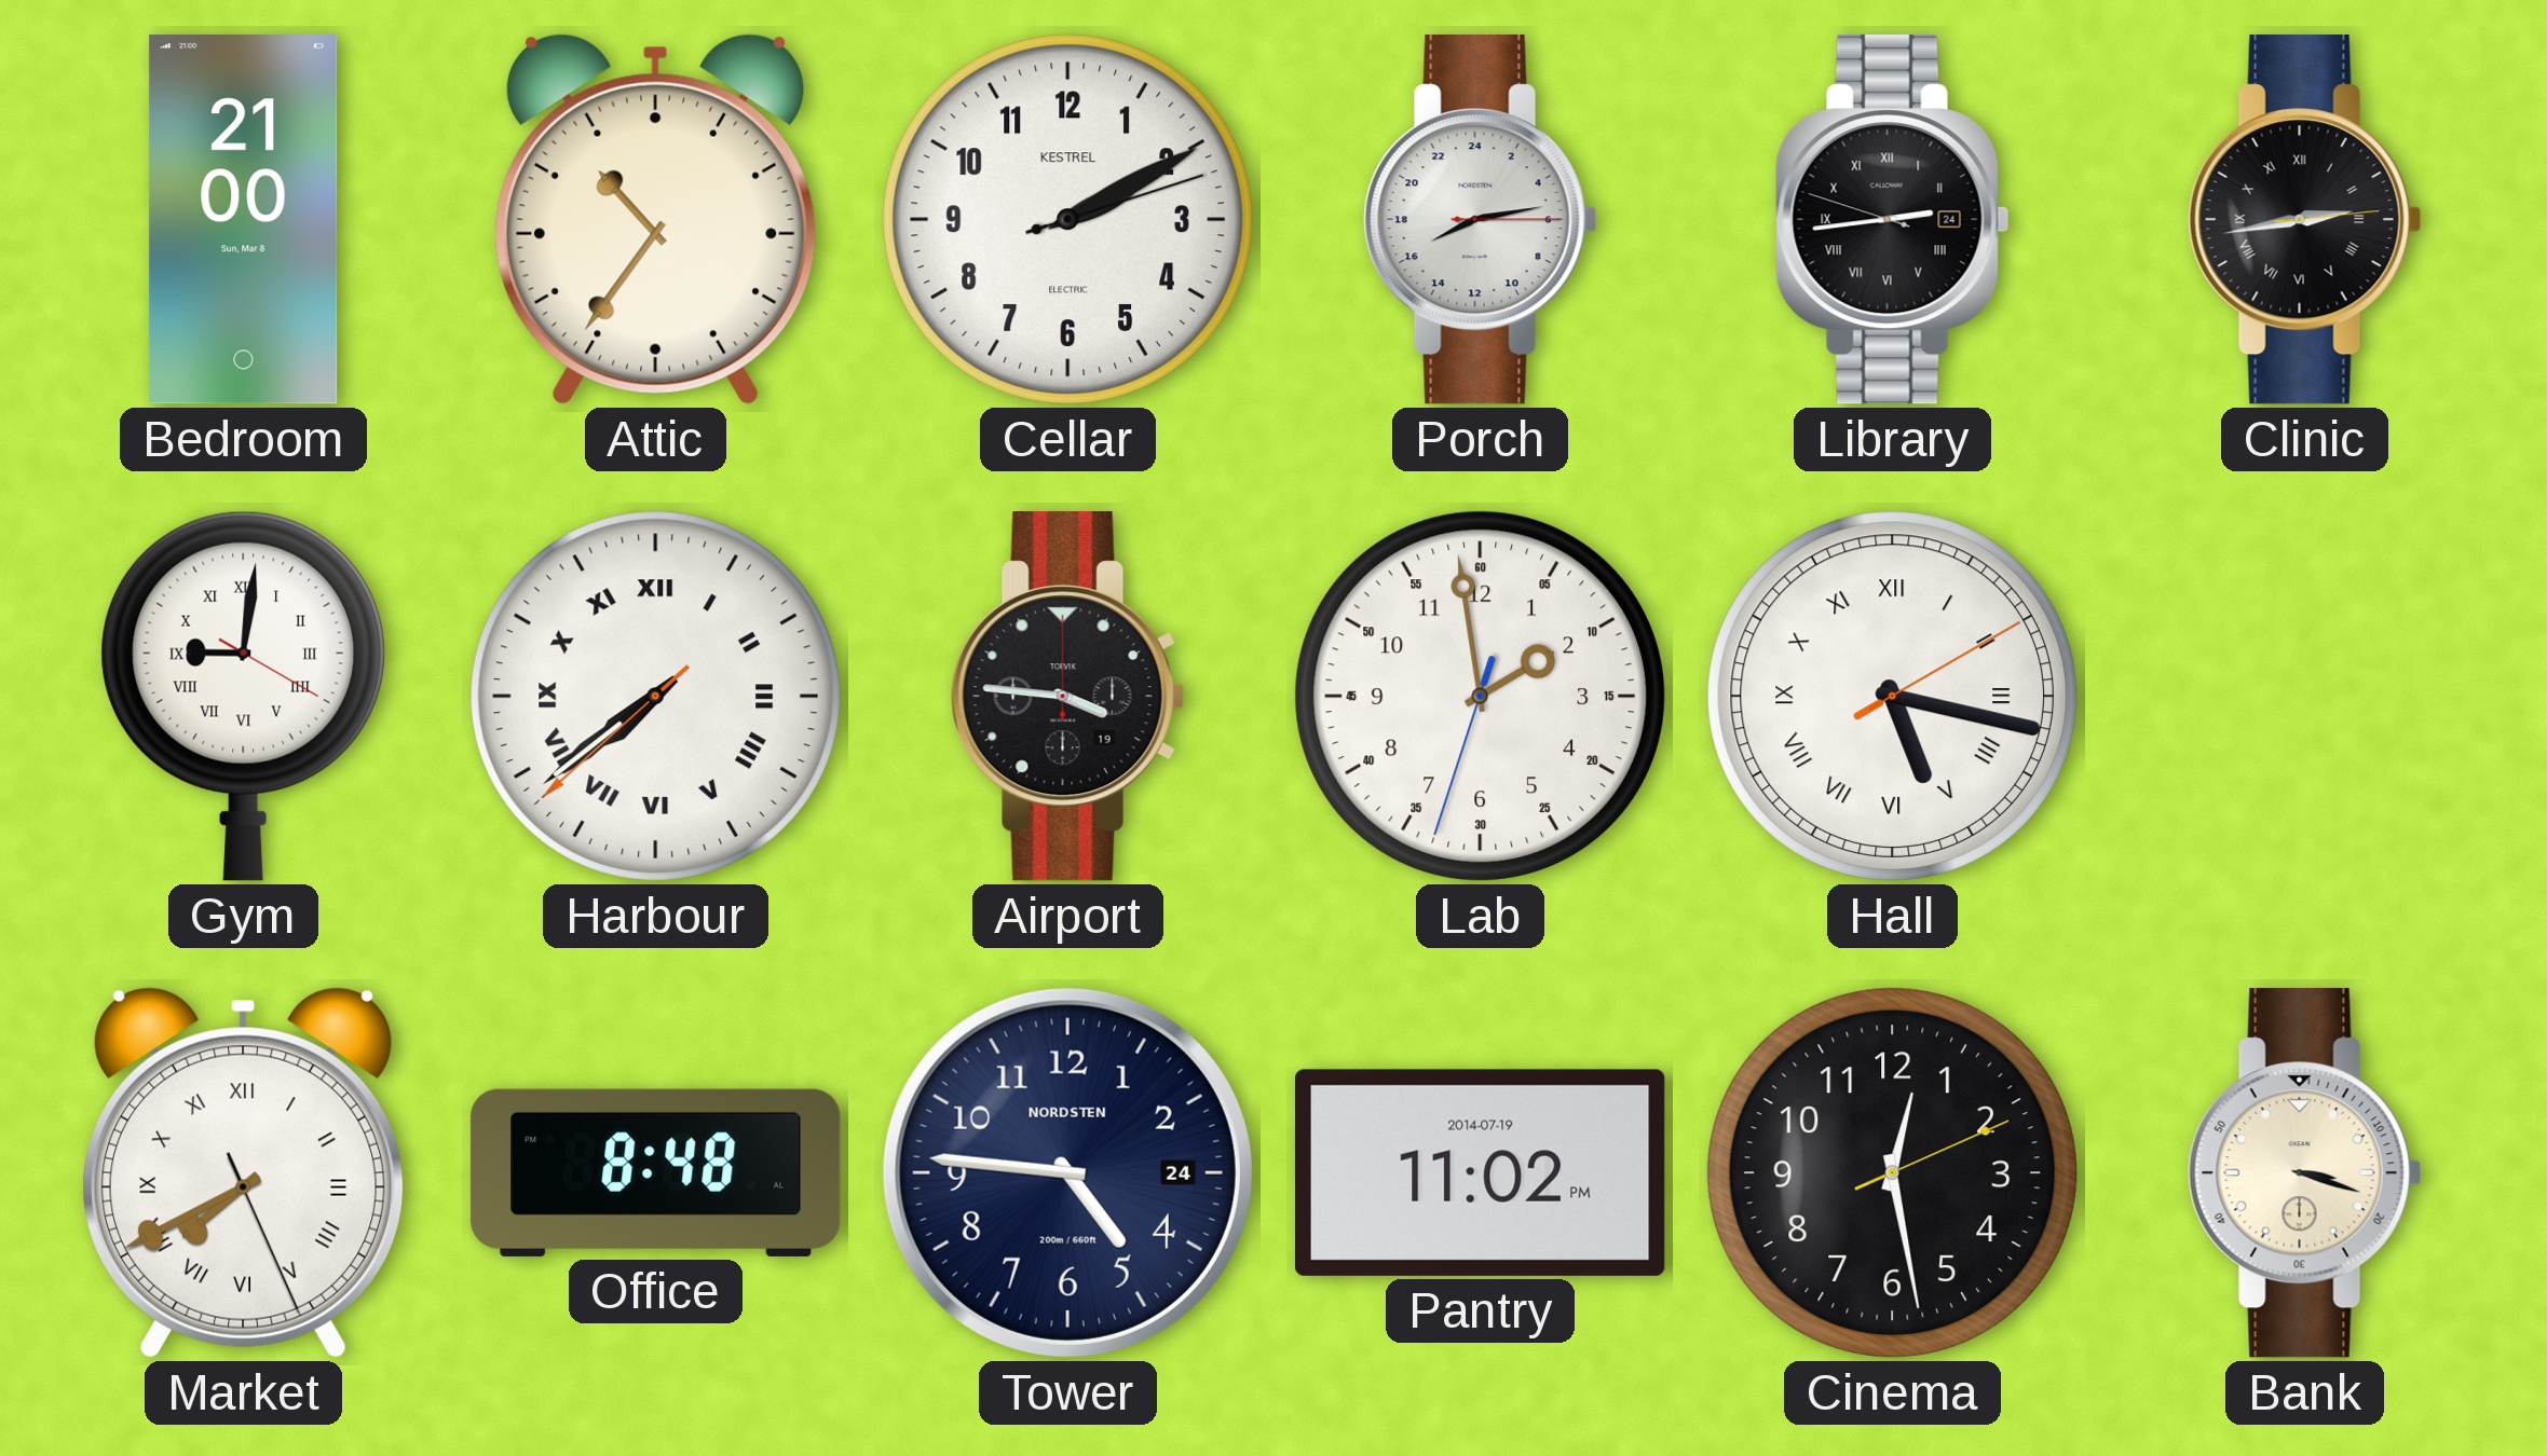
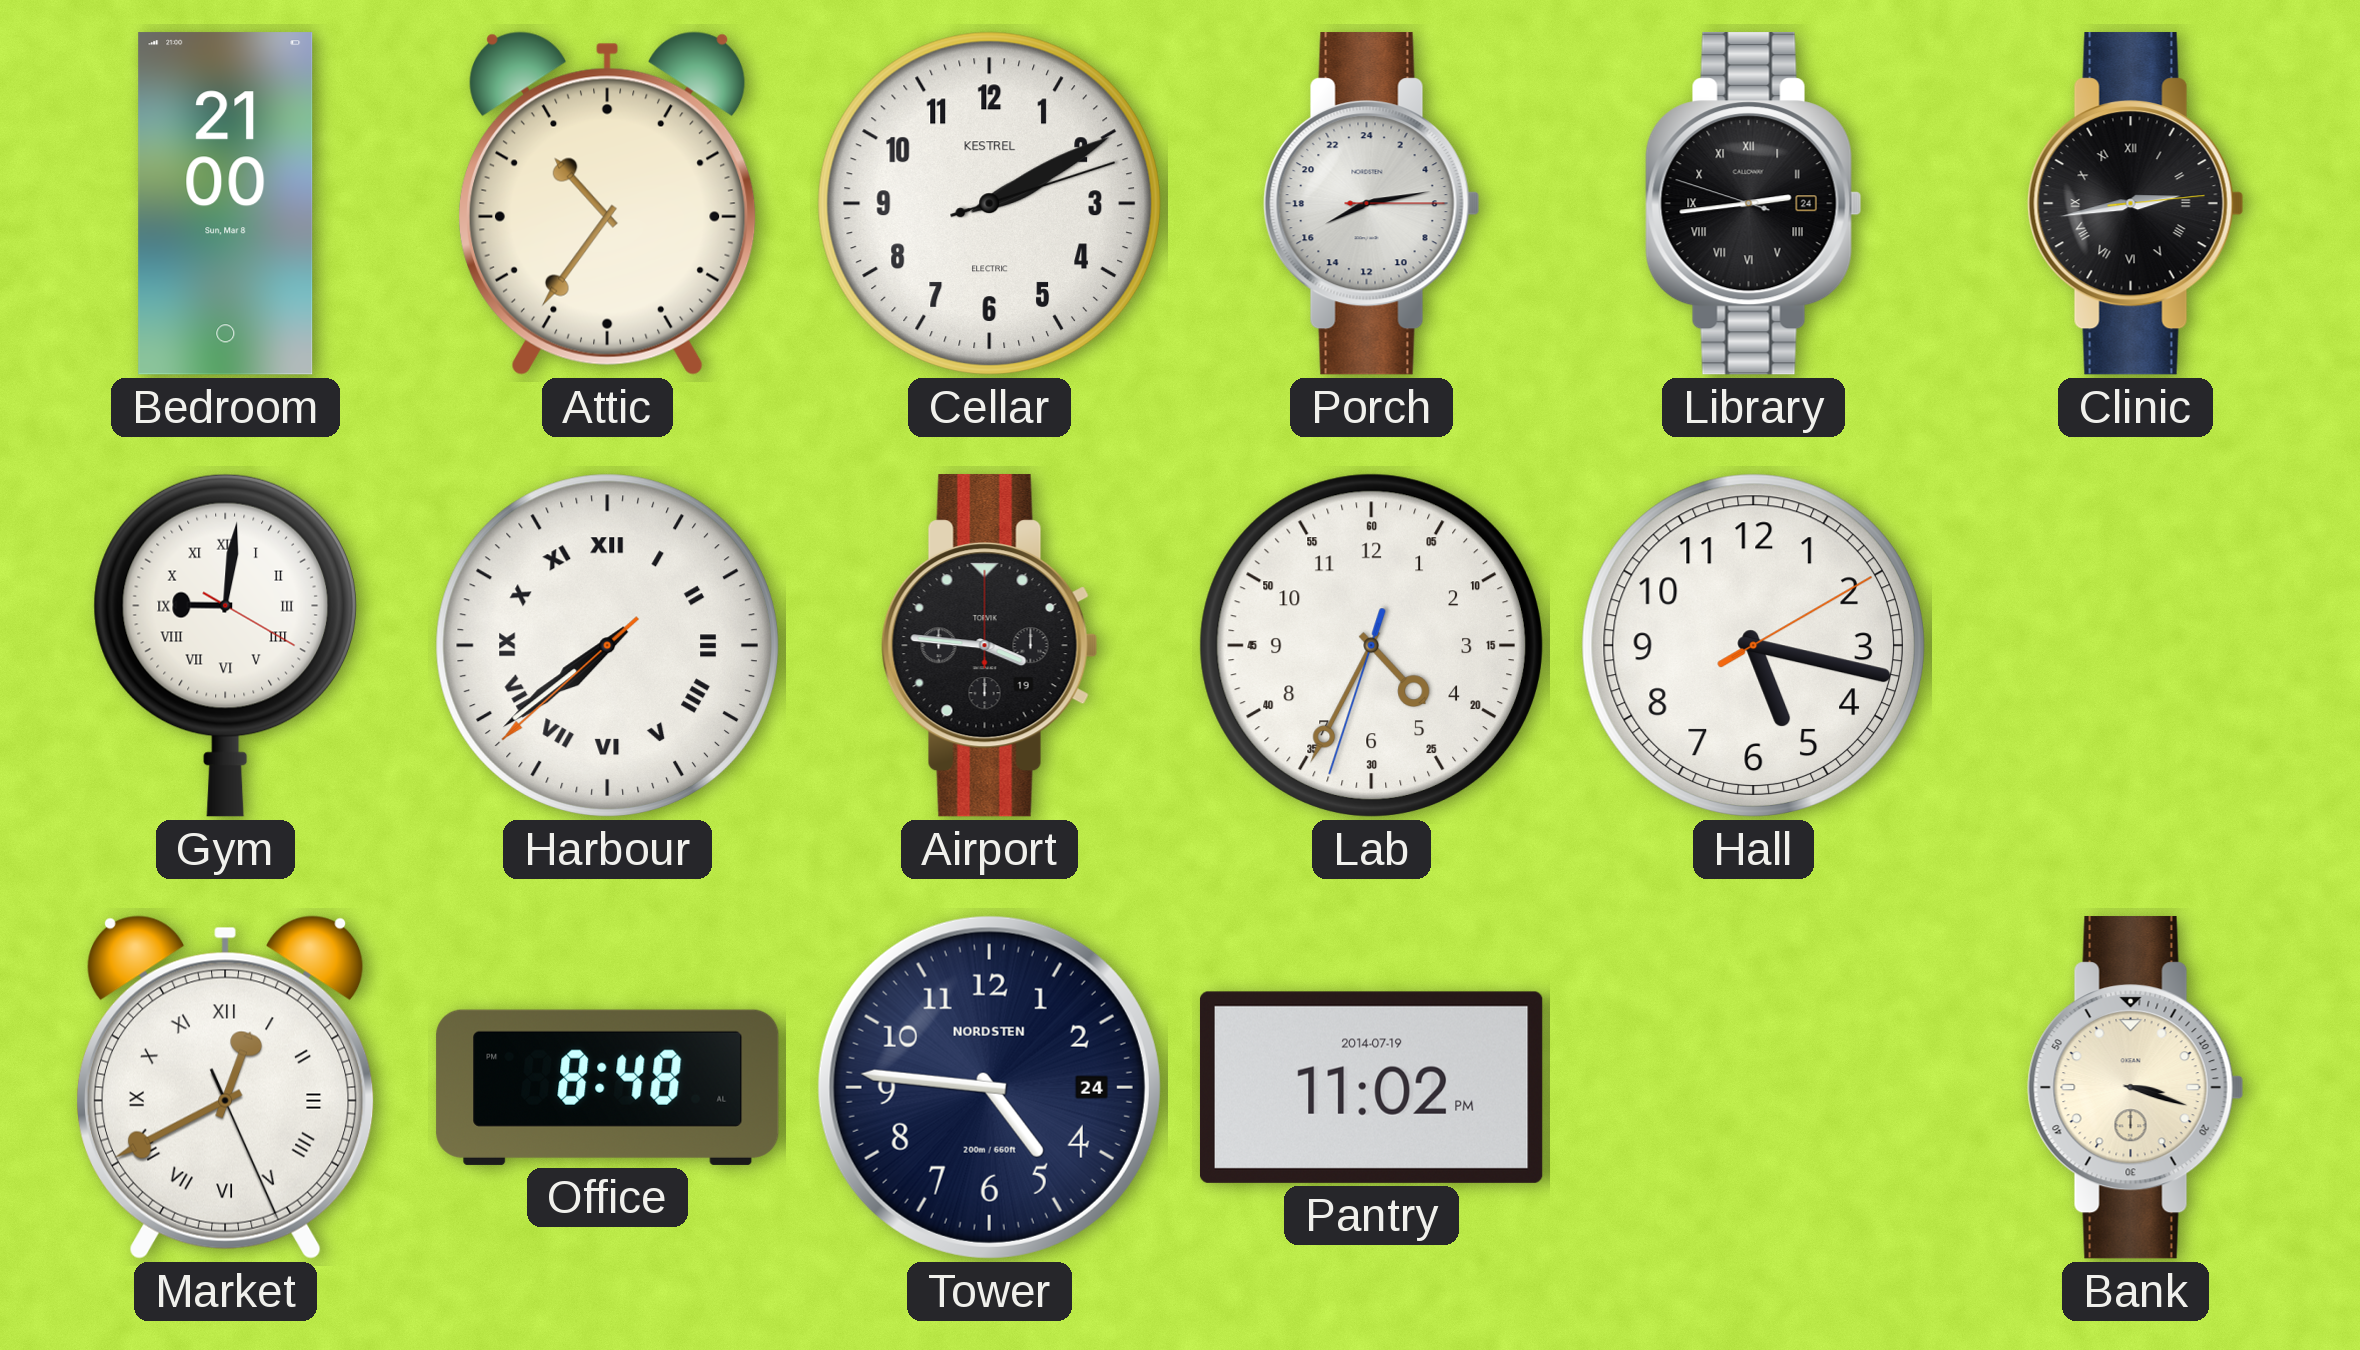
Lab: 1:58 -> 4:34
Hall numerals: Roman -> Arabic
Market: 7:40 -> 12:40
Cinema: 12:28 -> none
